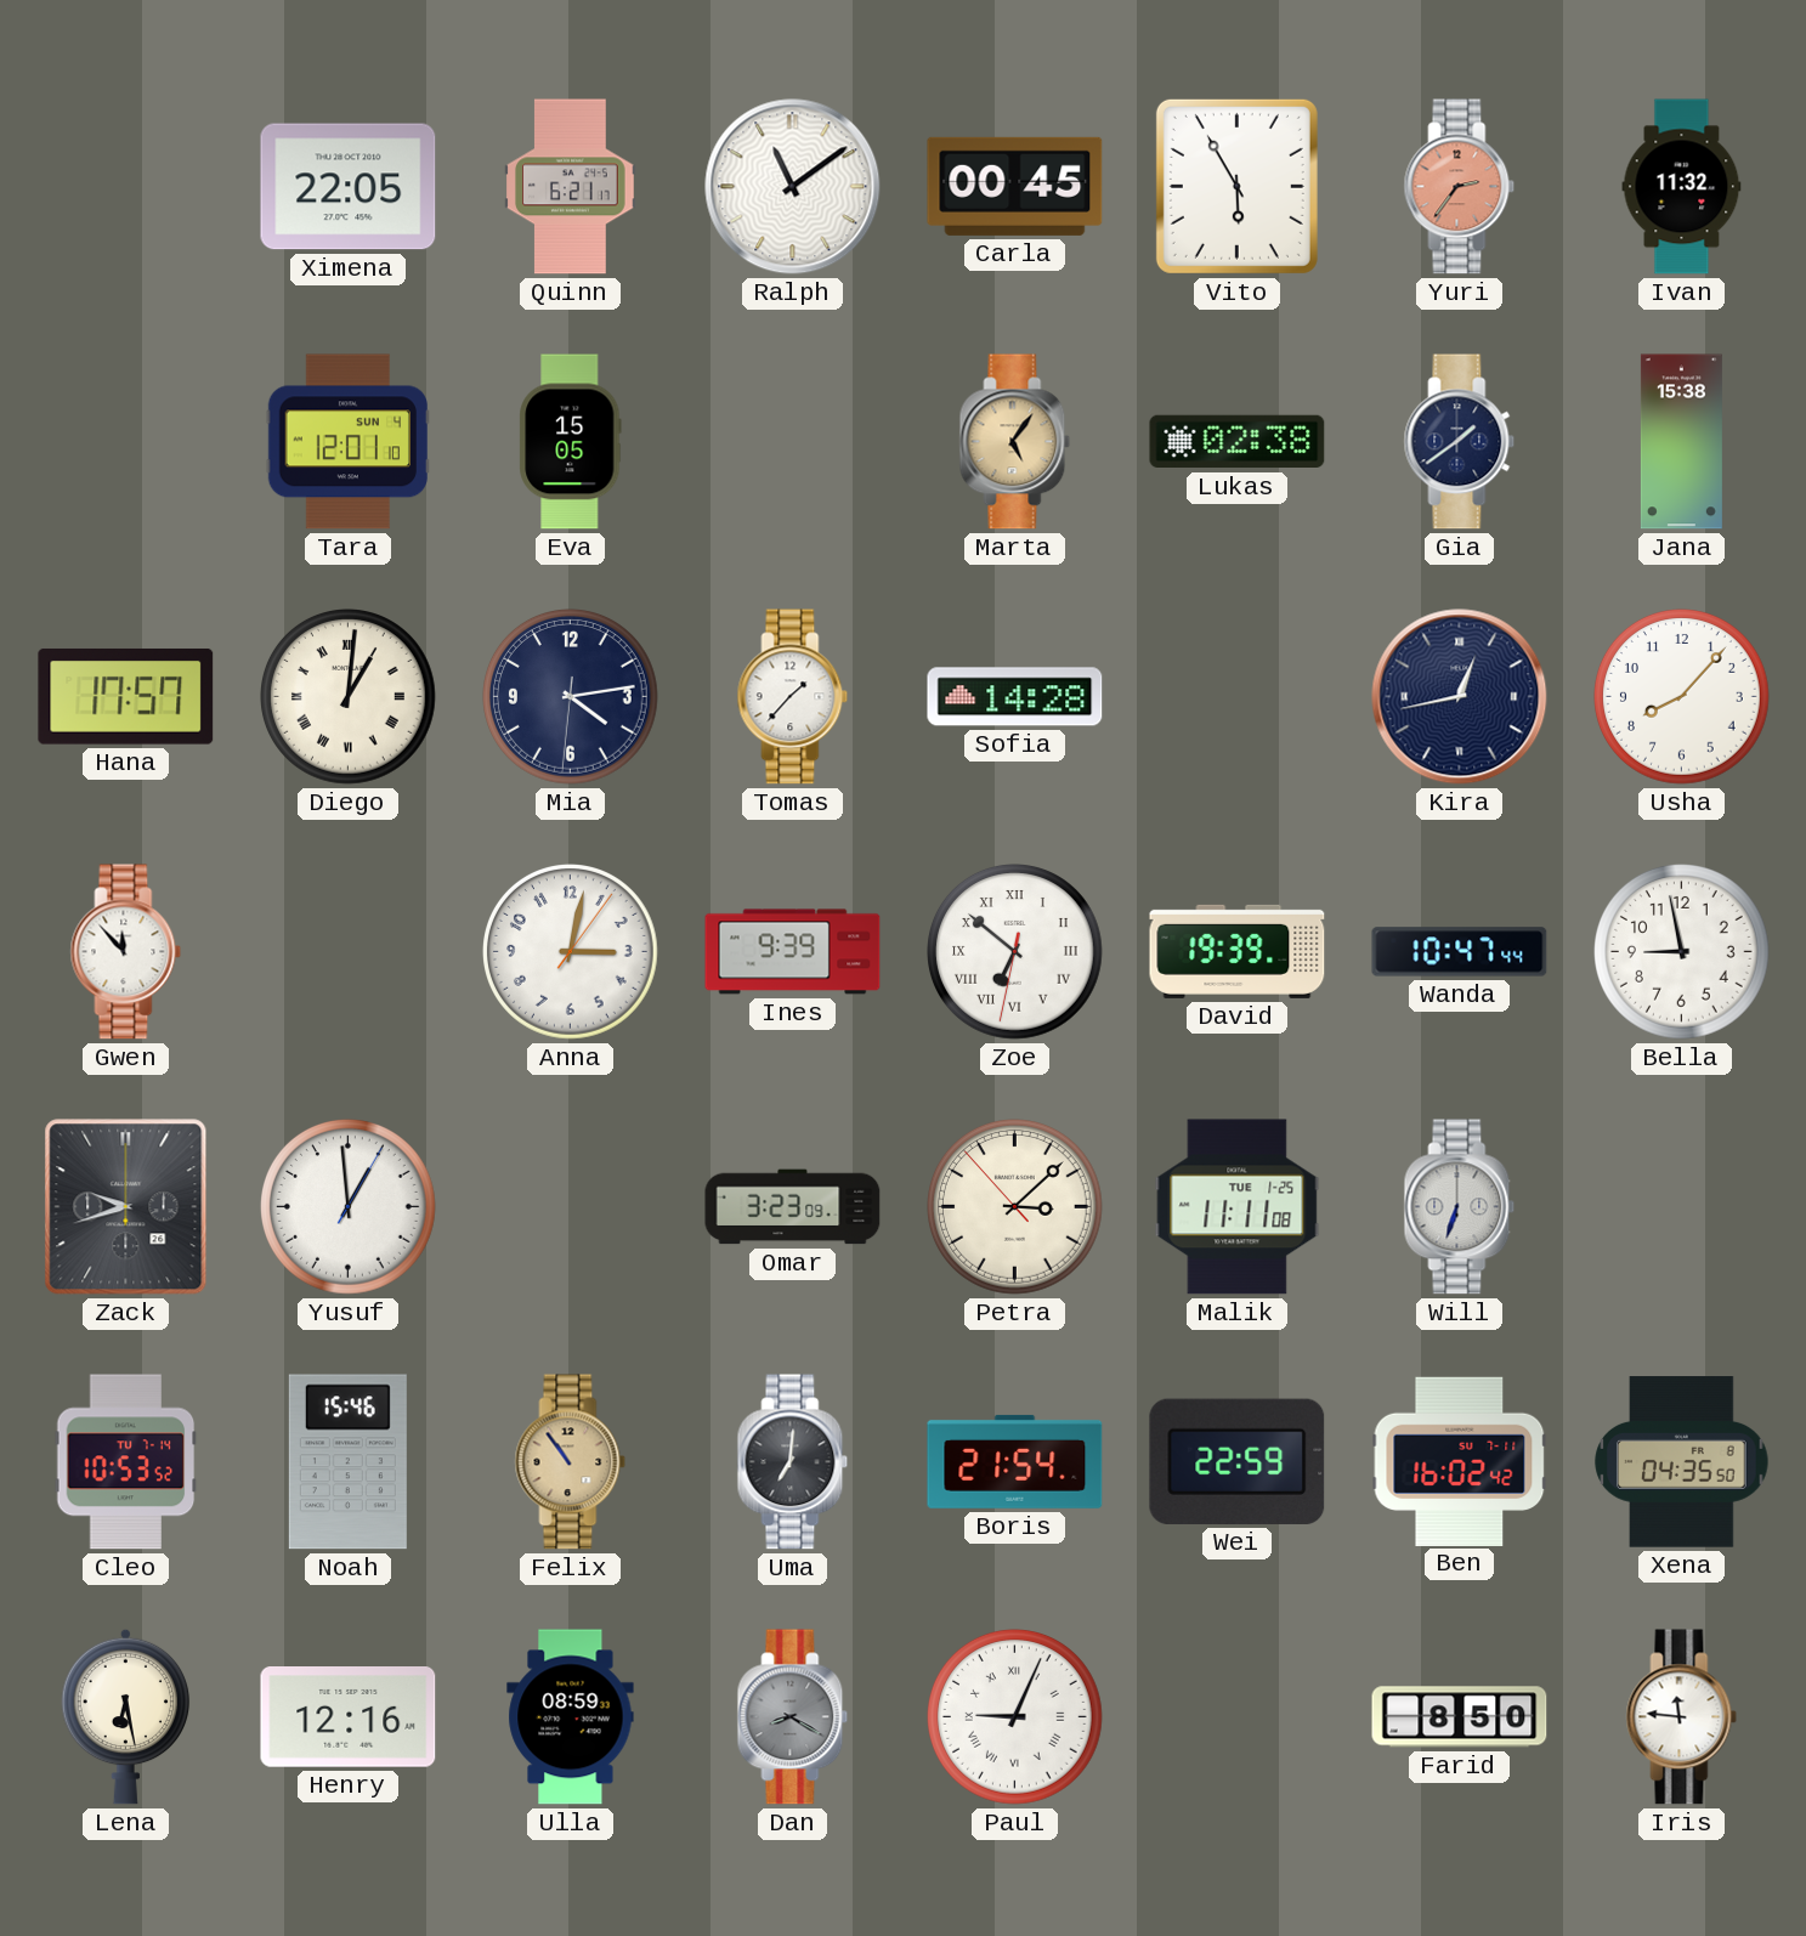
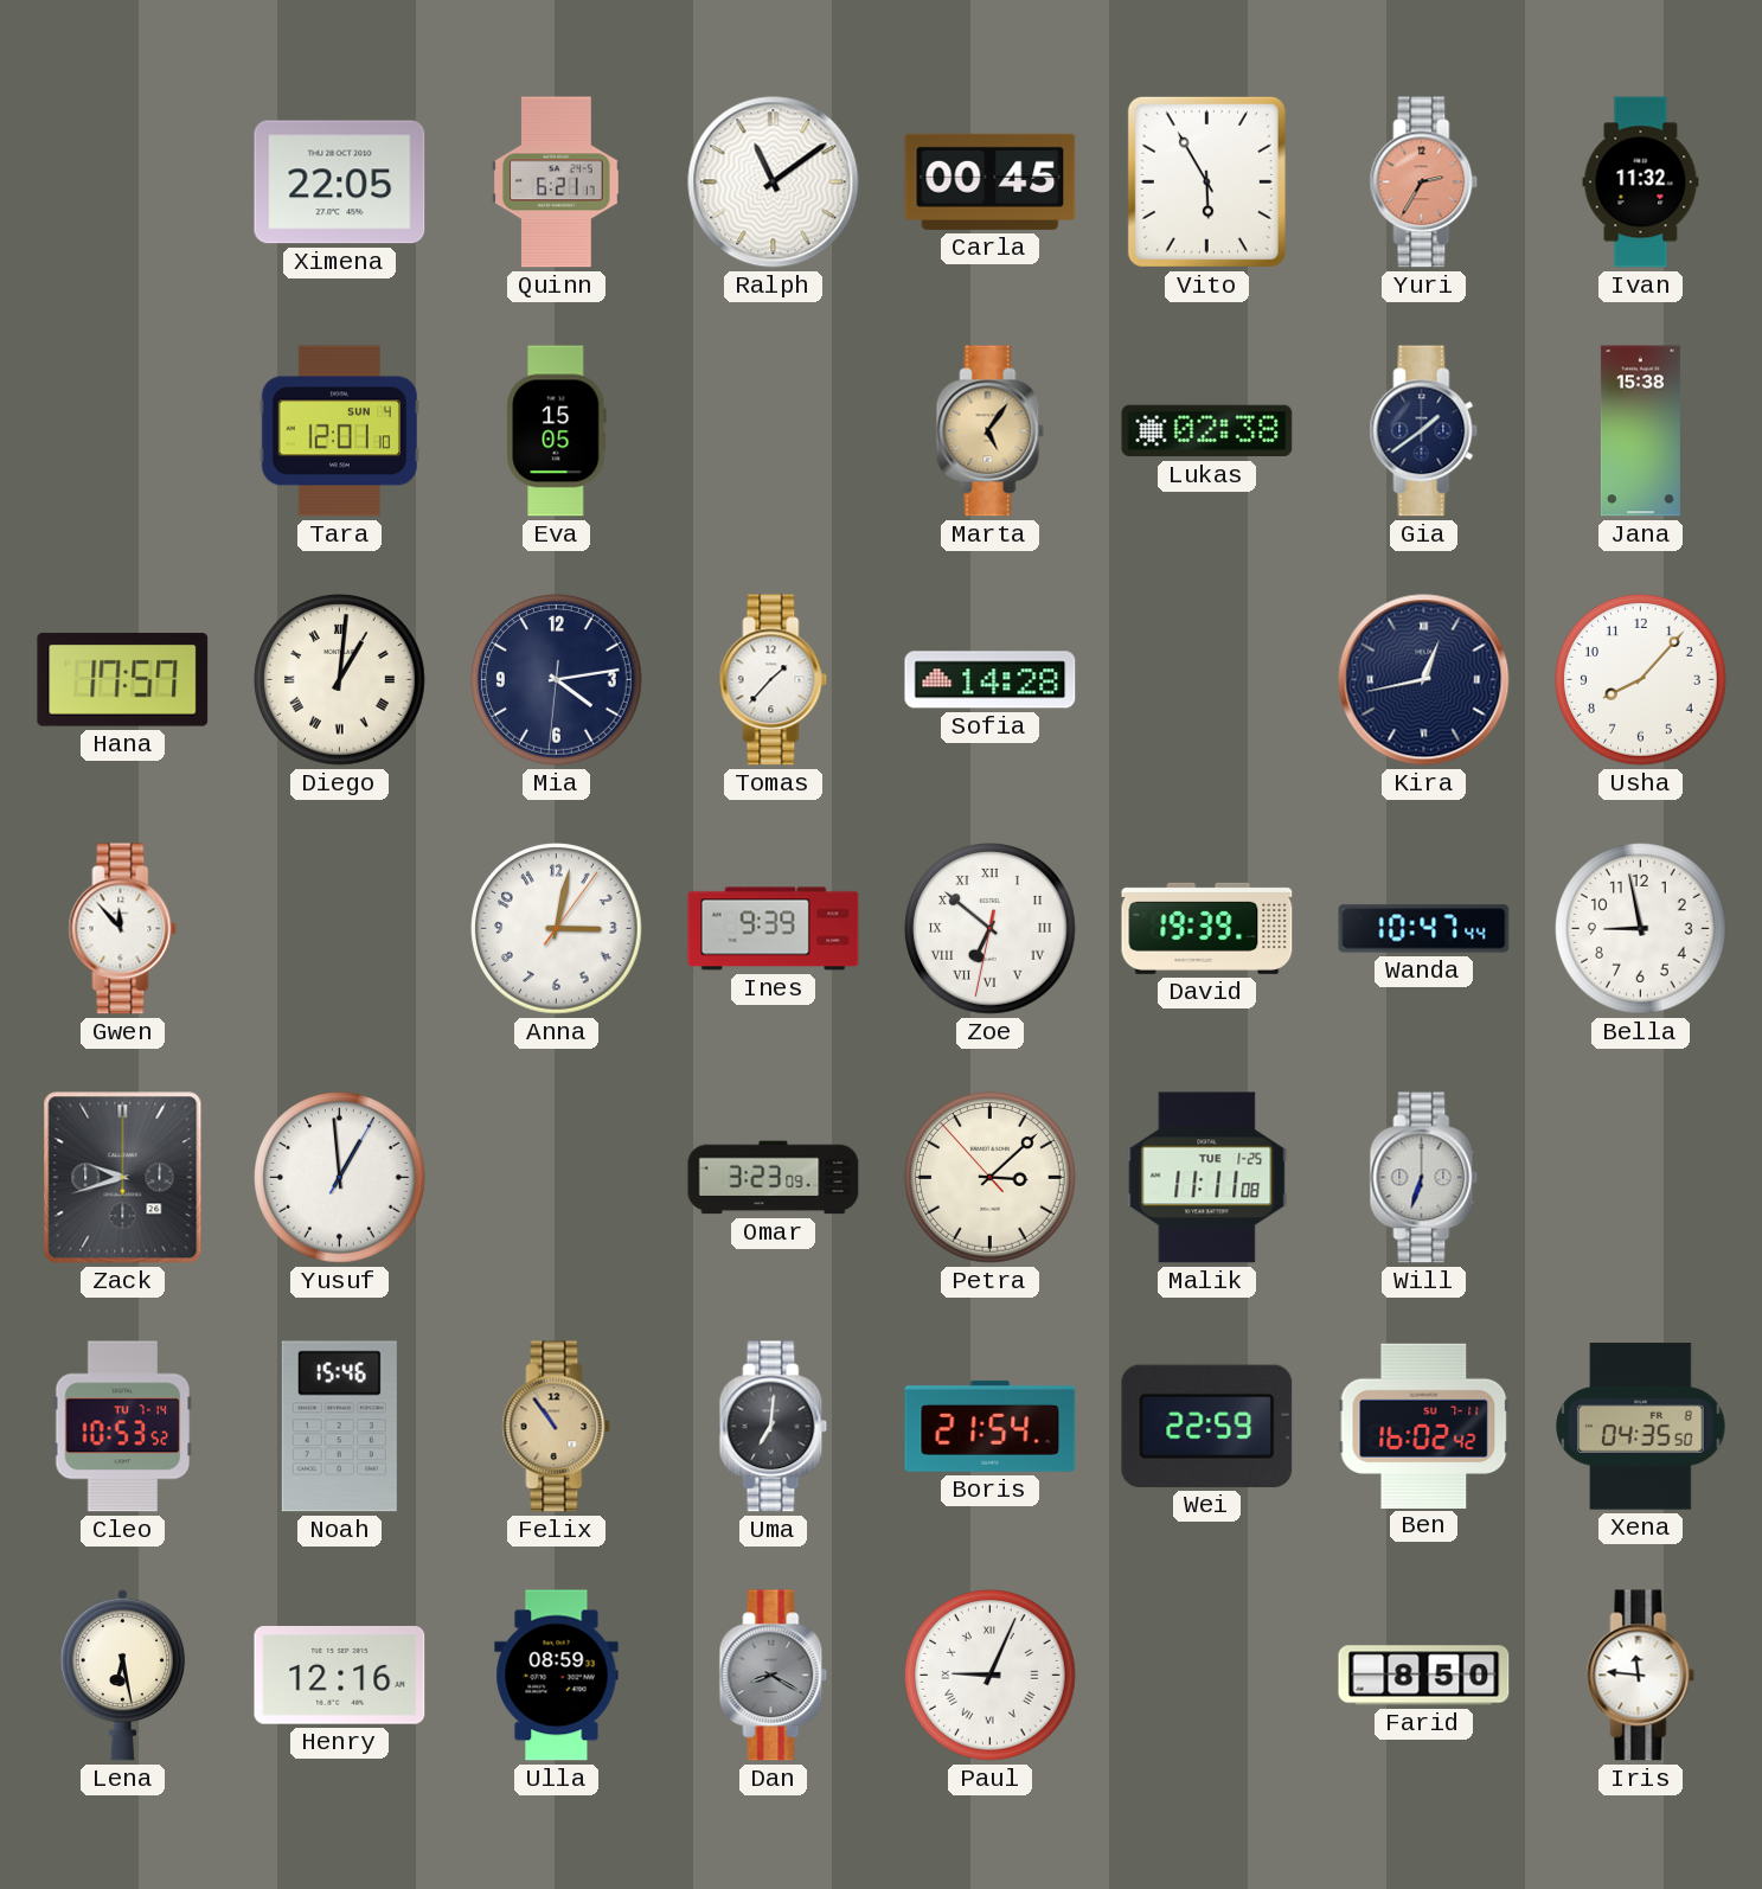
Yuri: 2:36 -> 2:35
